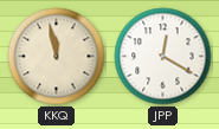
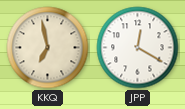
KKQ: 11:58 -> 6:58
